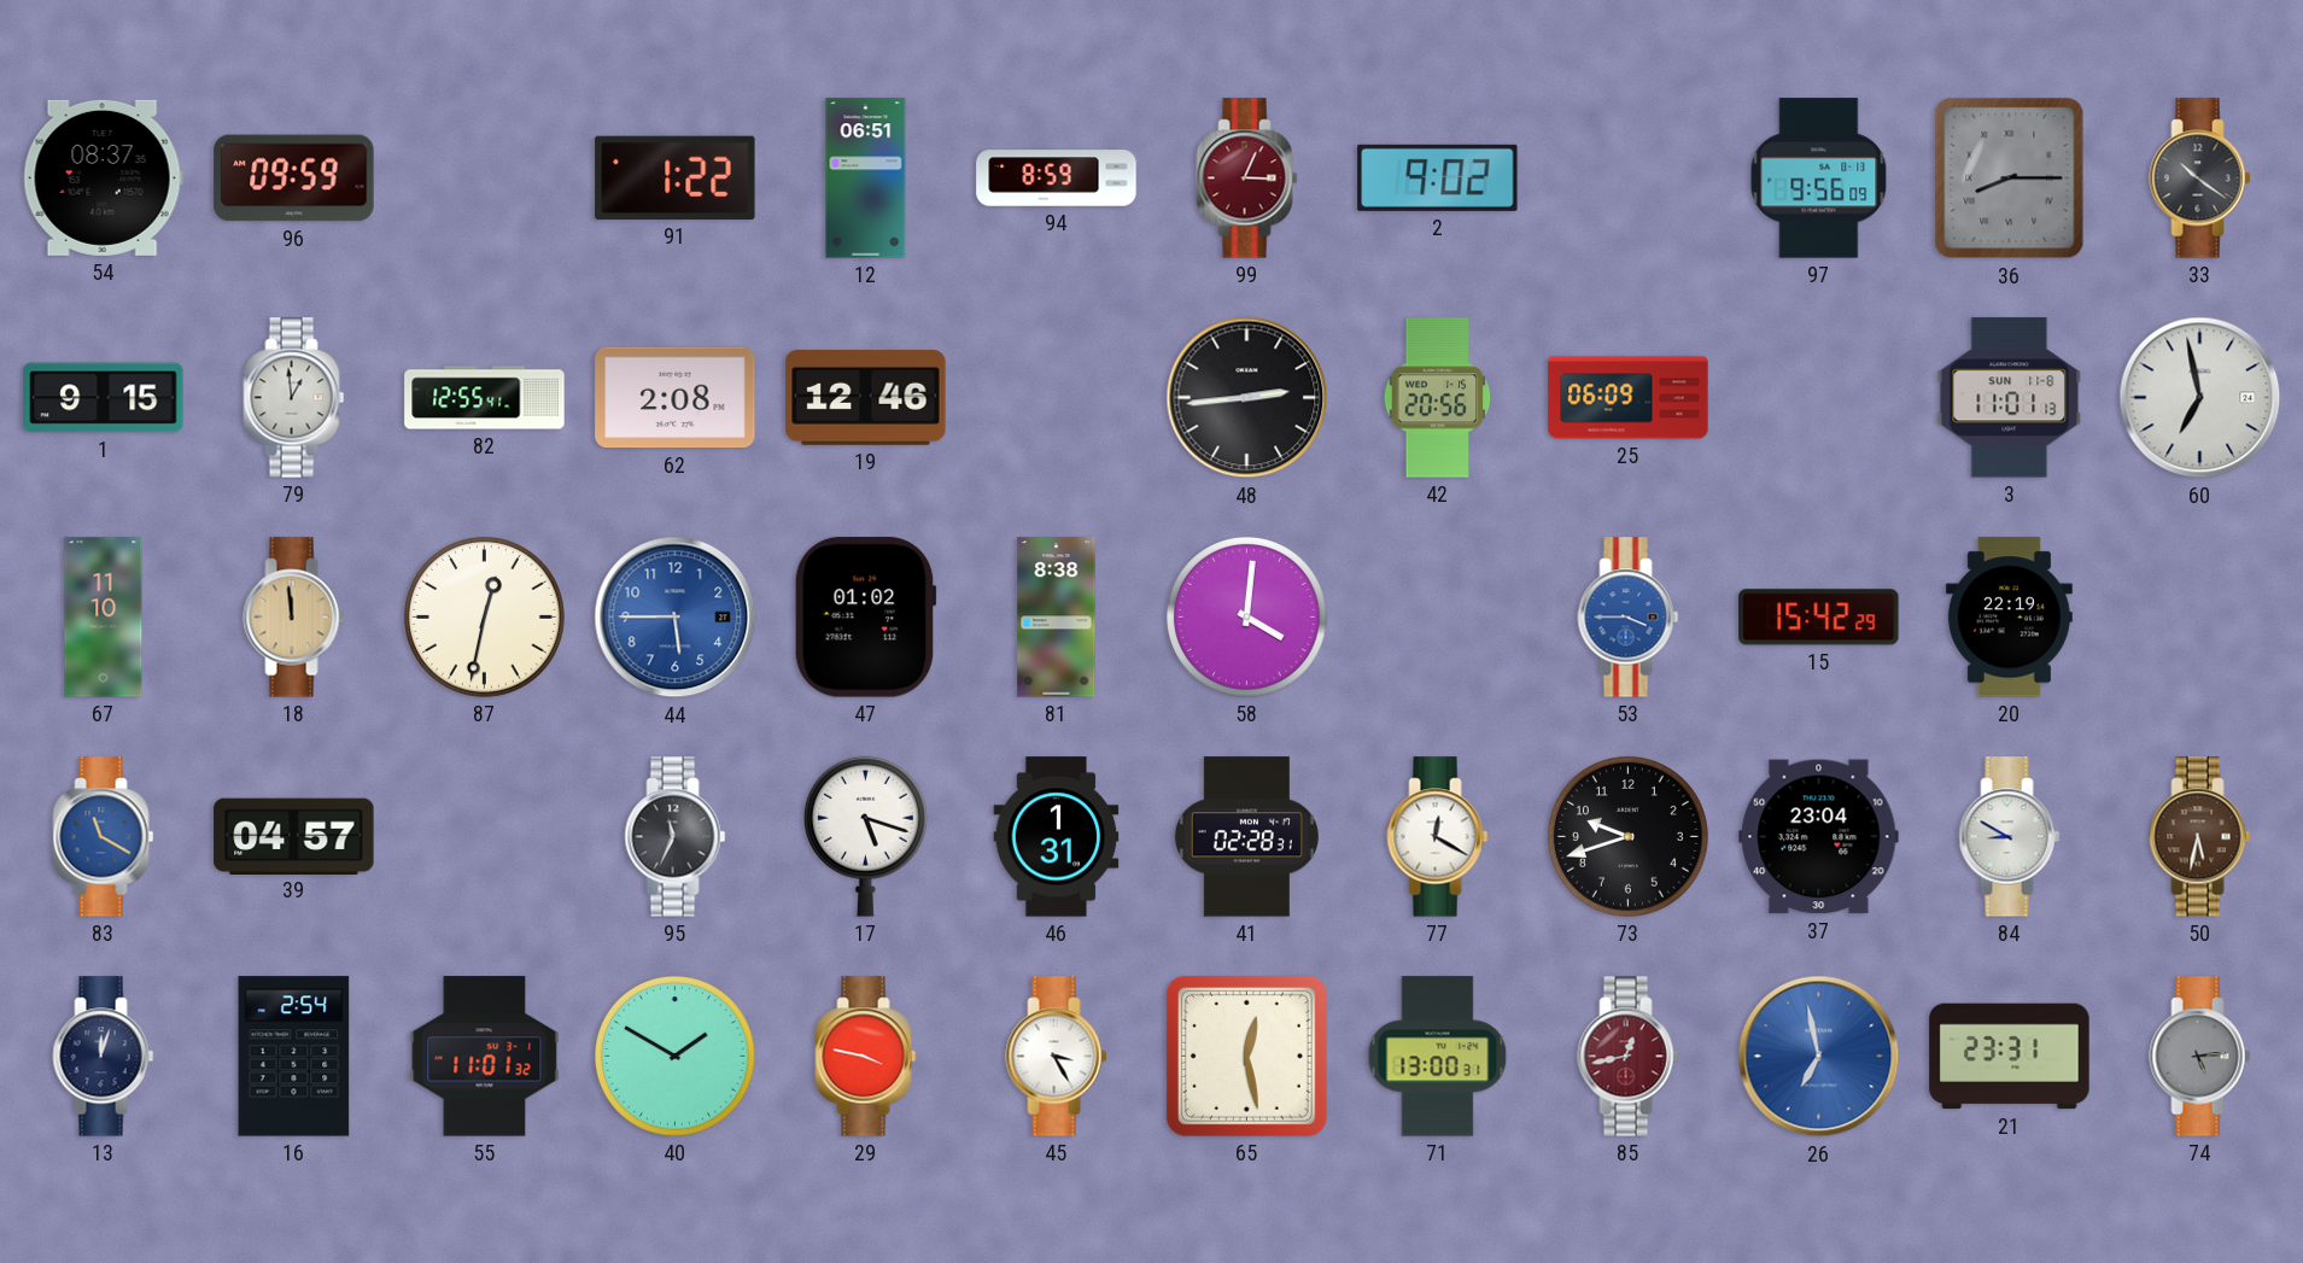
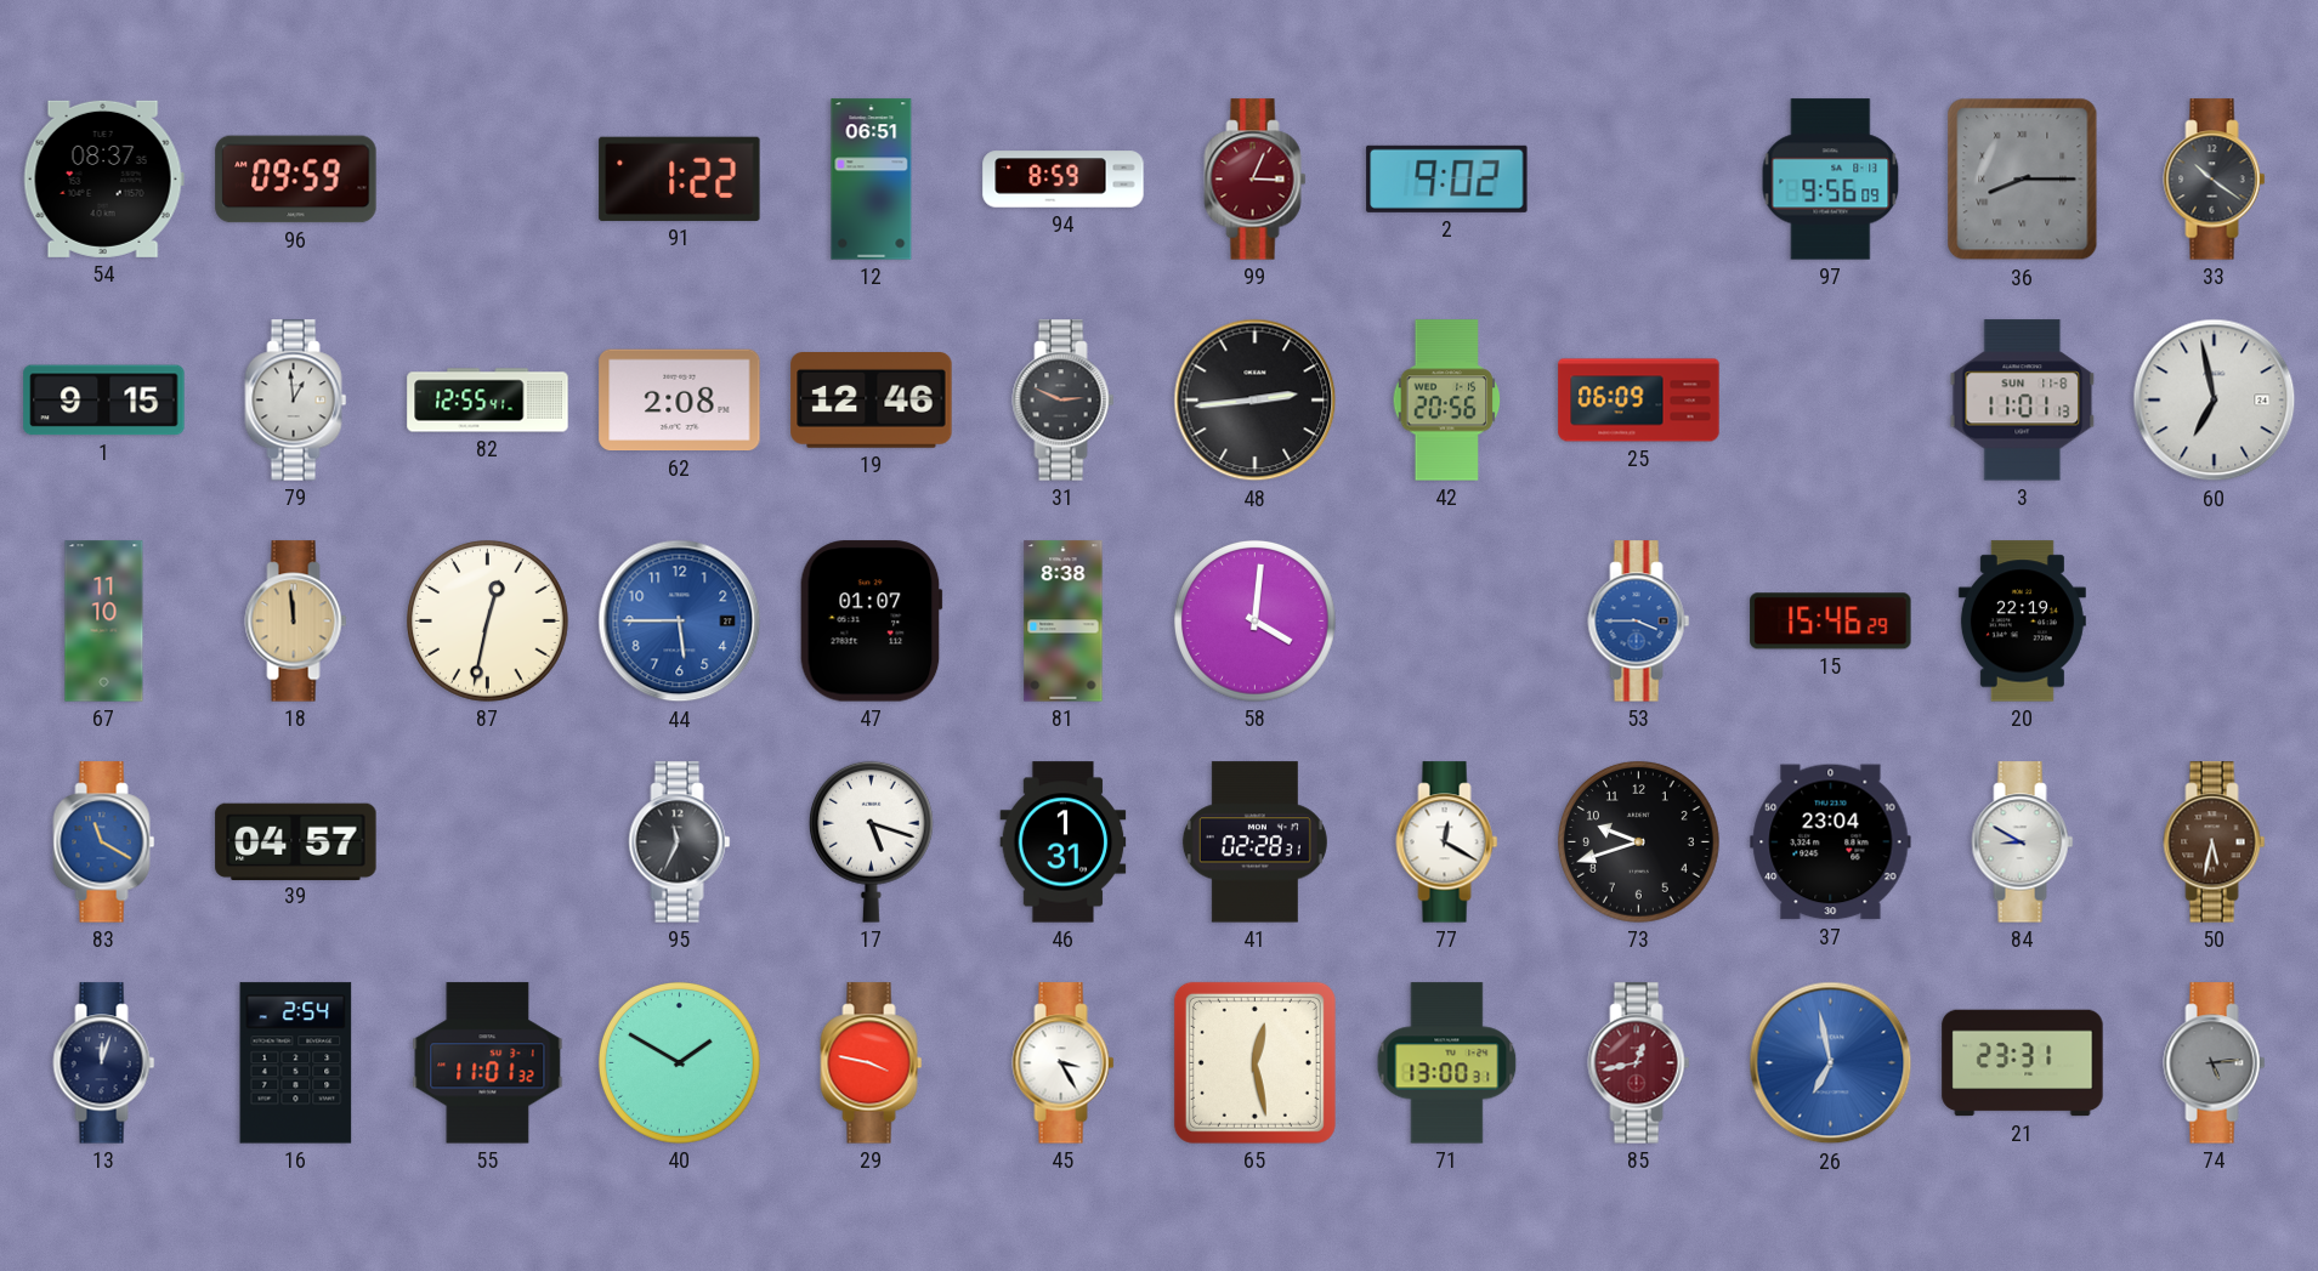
31: none -> 2:49
47: 01:02 -> 01:07
15: 15:42 -> 15:46
